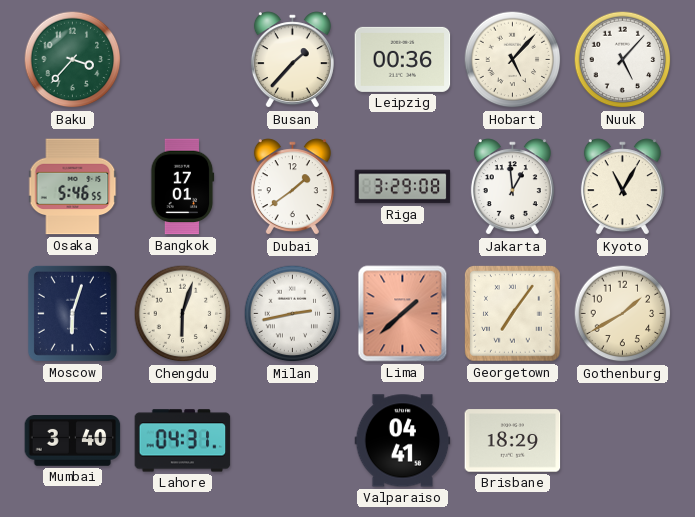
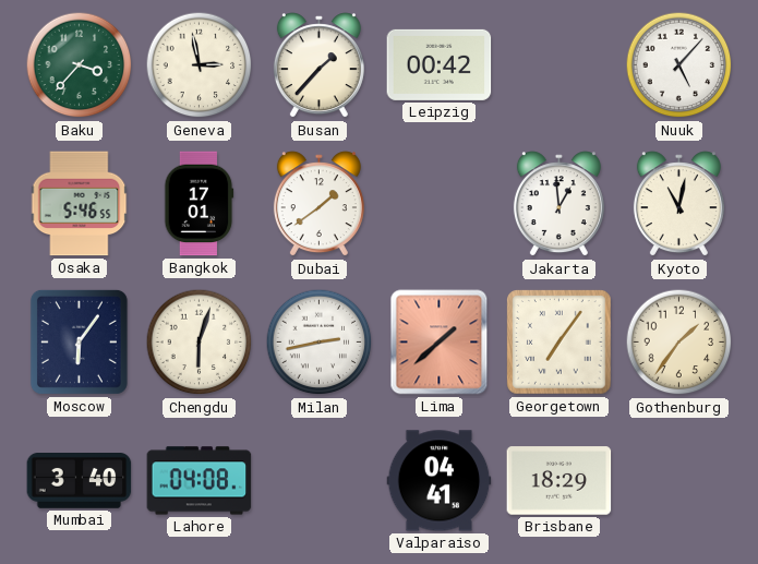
Geneva: none -> 2:58
Leipzig: 00:36 -> 00:42
Hobart: 5:07 -> none
Riga: 3:29 -> none
Kyoto: 11:05 -> 11:02
Moscow: 6:03 -> 6:06
Gothenburg: 1:40 -> 1:36
Lahore: 04:31 -> 04:08
